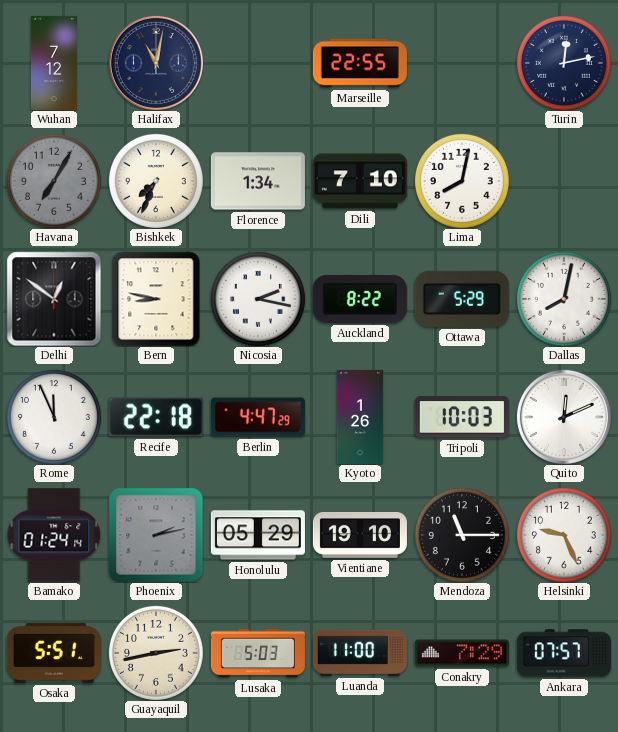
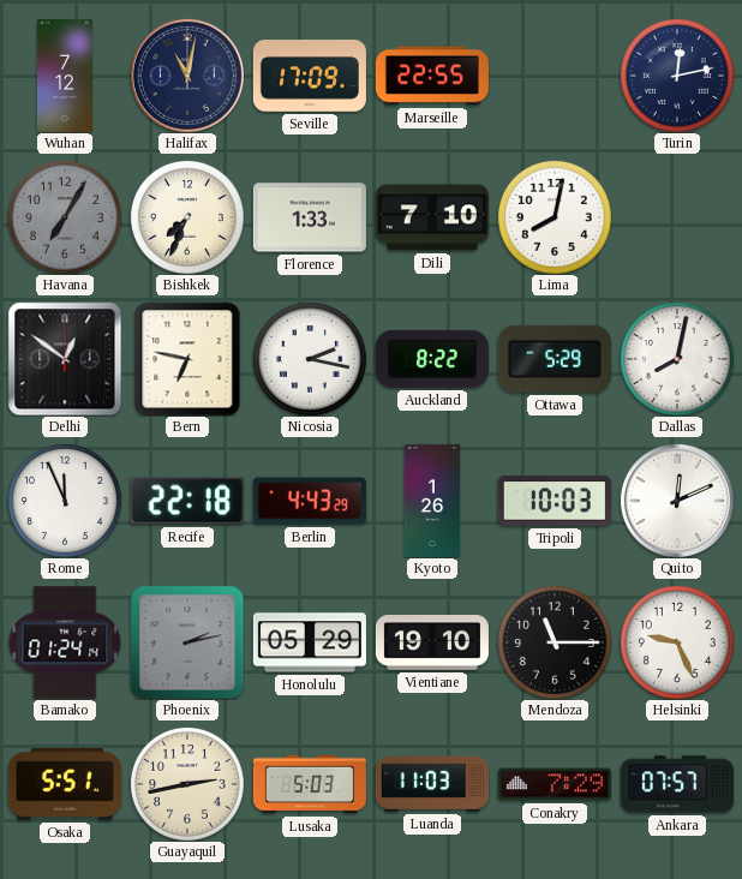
Seville: none -> 17:09
Florence: 1:34 -> 1:33
Bern: 8:47 -> 6:47
Berlin: 4:47 -> 4:43
Luanda: 11:00 -> 11:03
